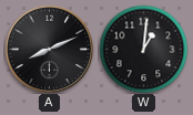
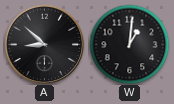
A: 8:11 -> 8:52
